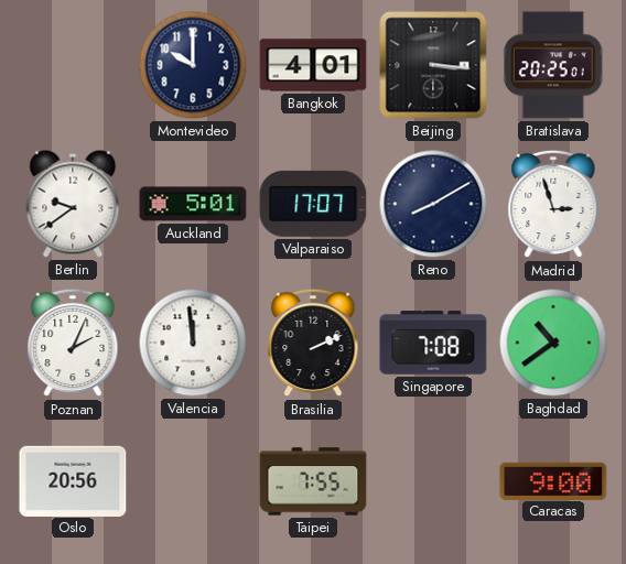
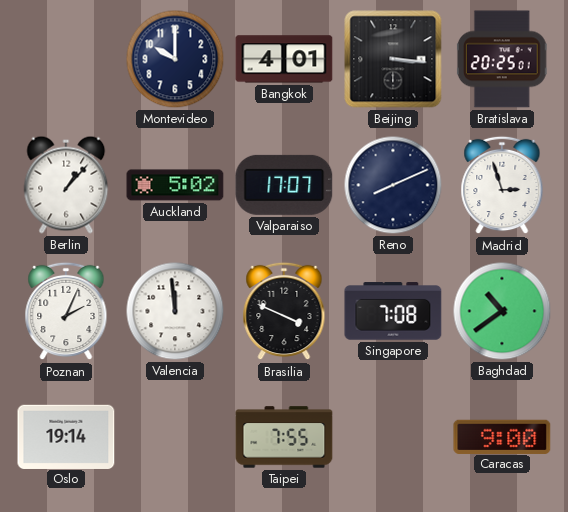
Berlin: 9:39 -> 1:07
Auckland: 5:01 -> 5:02
Reno: 8:10 -> 8:11
Brasilia: 2:11 -> 3:49
Oslo: 20:56 -> 19:14
